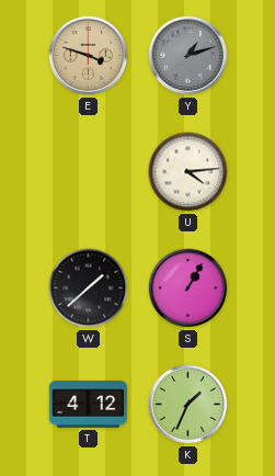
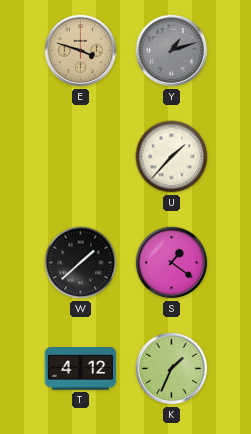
U: 4:14 -> 1:37
S: 1:05 -> 1:21
